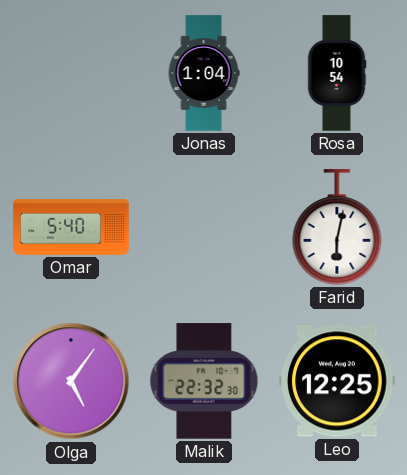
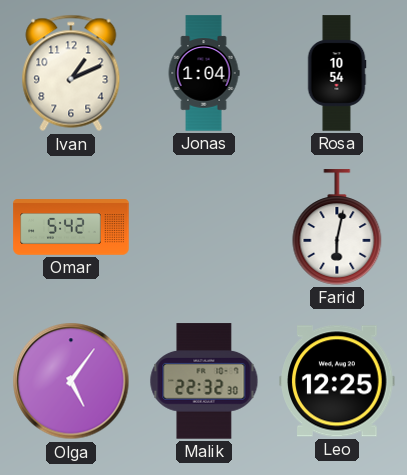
Ivan: none -> 1:11
Omar: 5:40 -> 5:42
